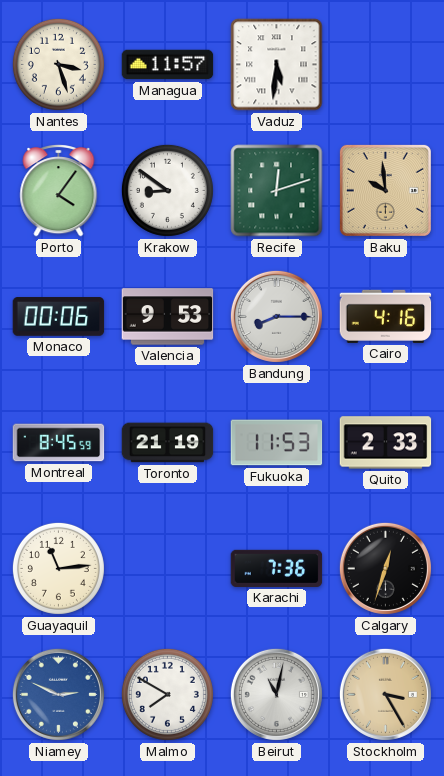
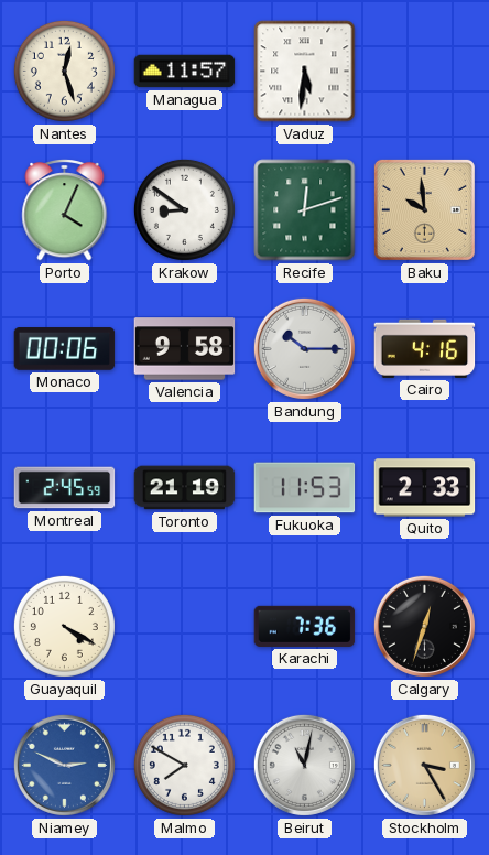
Nantes: 3:27 -> 12:27
Porto: 4:06 -> 4:04
Valencia: 9:53 -> 9:58
Bandung: 8:15 -> 10:15
Montreal: 8:45 -> 2:45
Guayaquil: 11:14 -> 4:20
